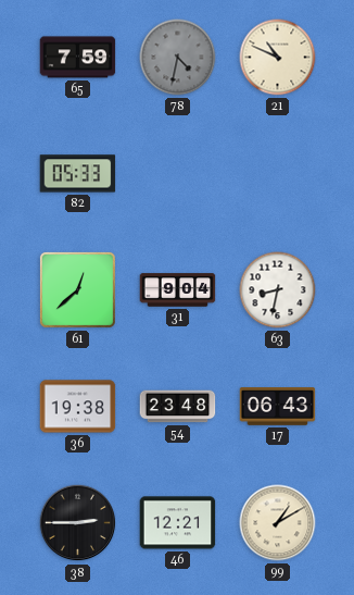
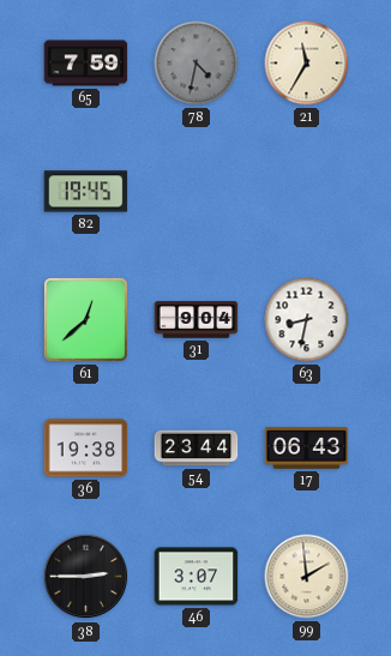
21: 10:49 -> 11:35
82: 05:33 -> 19:45
54: 23:48 -> 23:44
46: 12:21 -> 3:07
99: 1:10 -> 1:59
